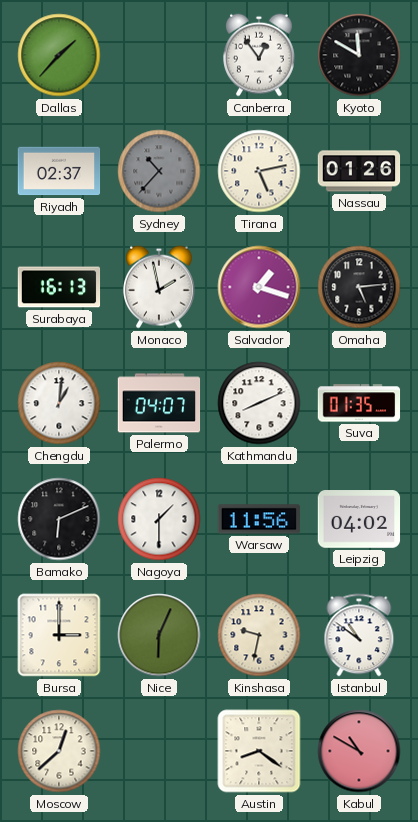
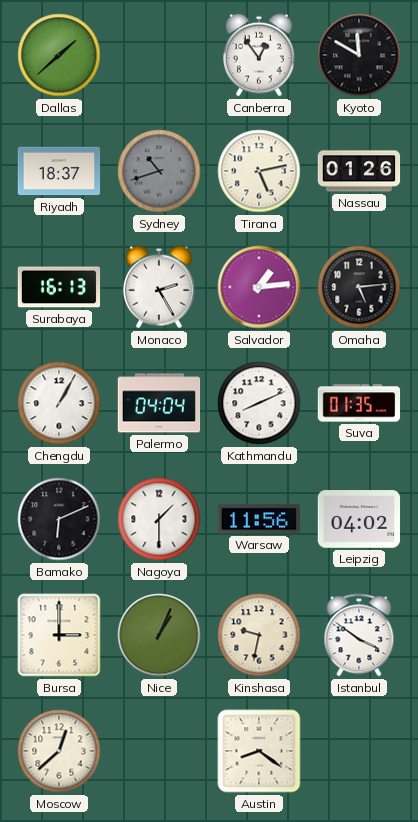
Dallas: 1:37 -> 1:38
Riyadh: 02:37 -> 18:37
Sydney: 10:37 -> 10:42
Monaco: 1:58 -> 2:25
Salvador: 1:18 -> 1:14
Chengdu: 1:01 -> 1:05
Palermo: 04:07 -> 04:04
Nice: 6:04 -> 1:04
Istanbul: 10:51 -> 3:51
Kabul: 10:50 -> none
